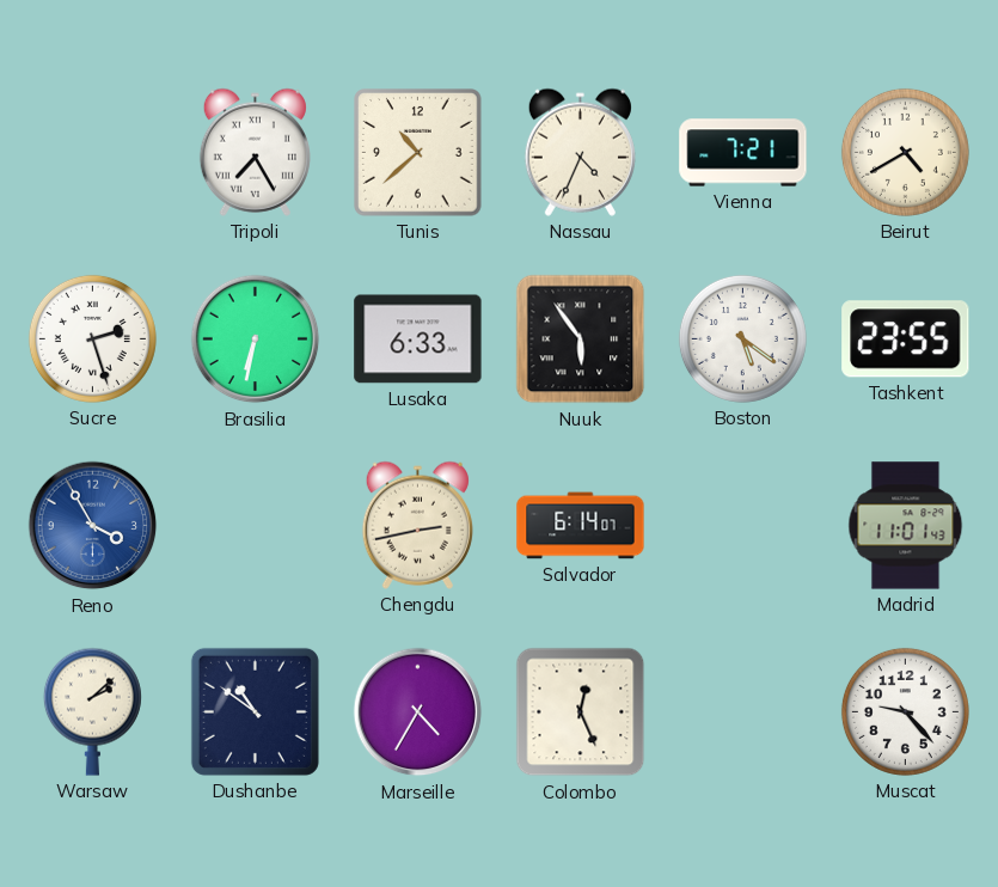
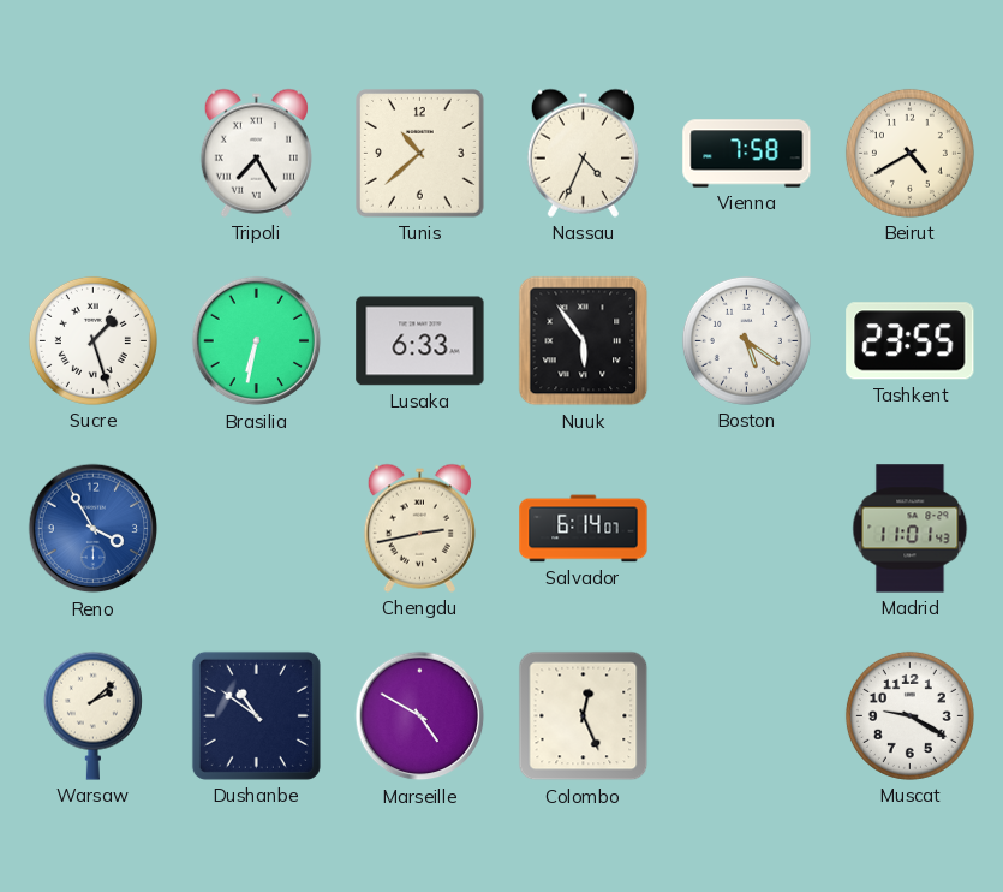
Vienna: 7:21 -> 7:58
Sucre: 2:27 -> 1:27
Marseille: 4:35 -> 4:50
Muscat: 9:23 -> 9:20
